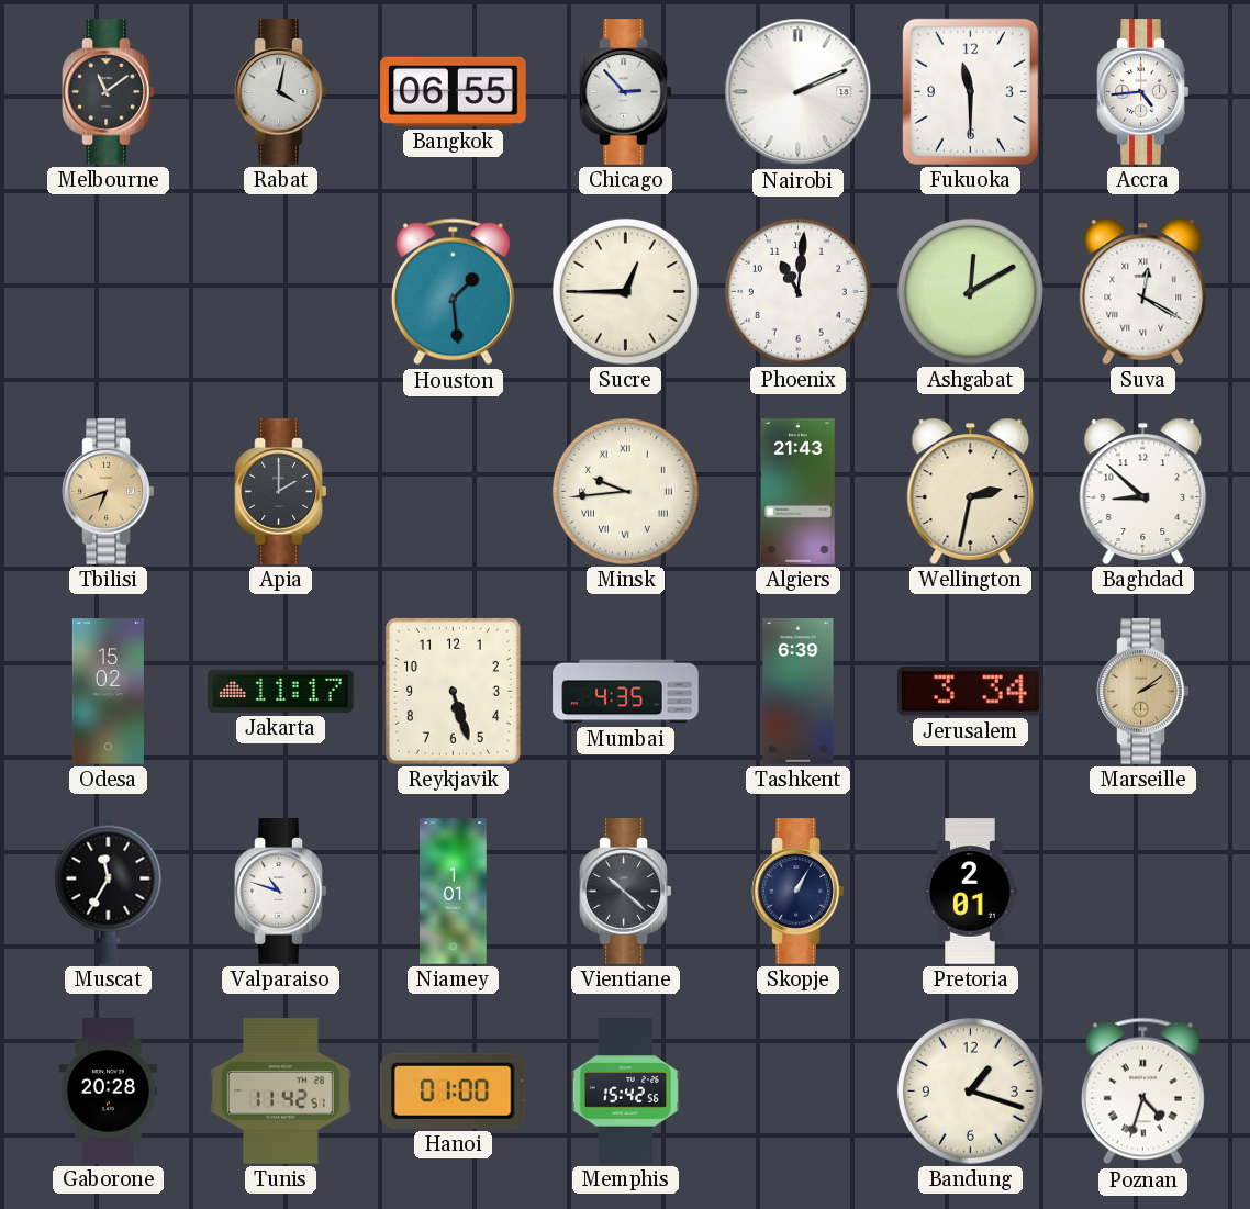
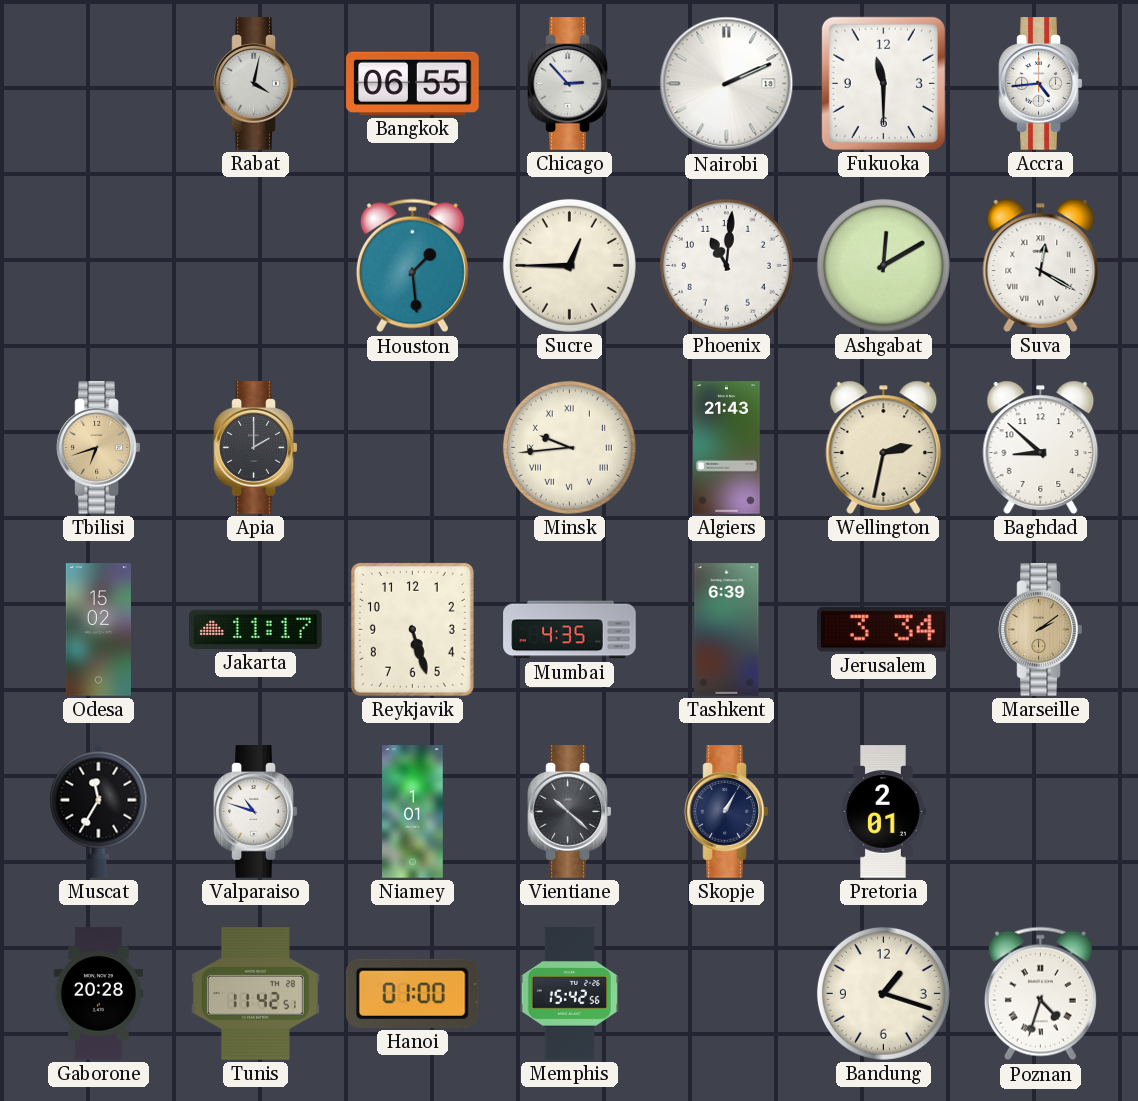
Melbourne: 11:09 -> none
